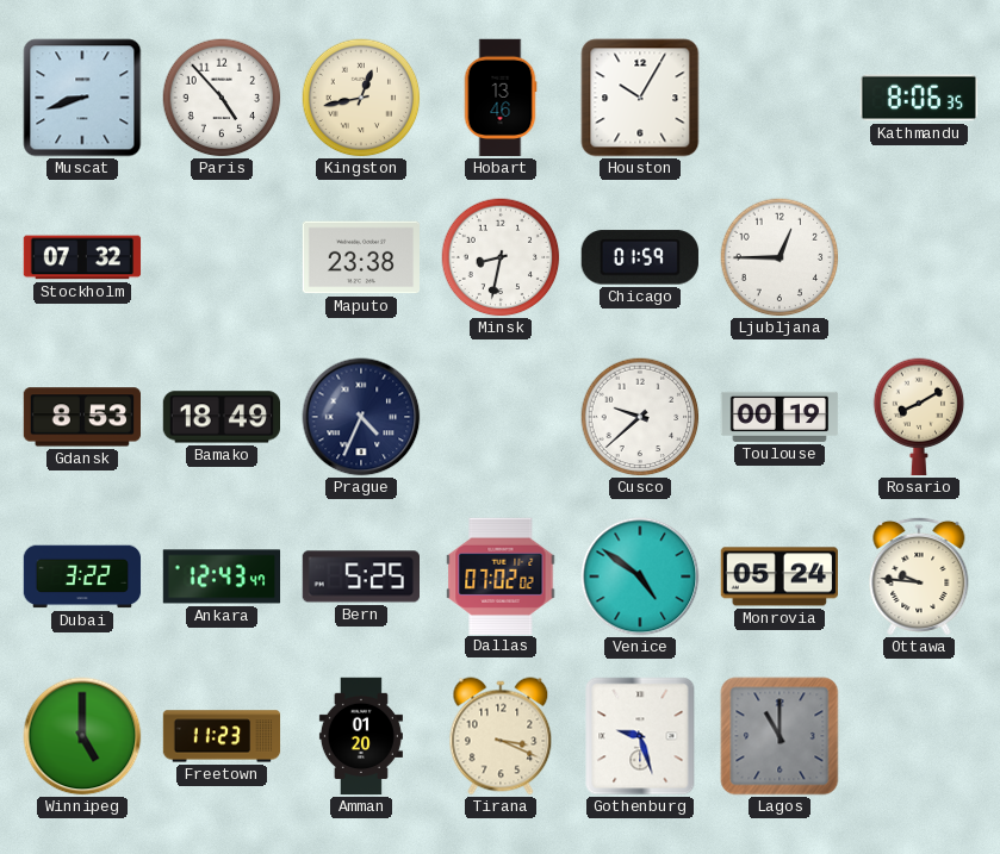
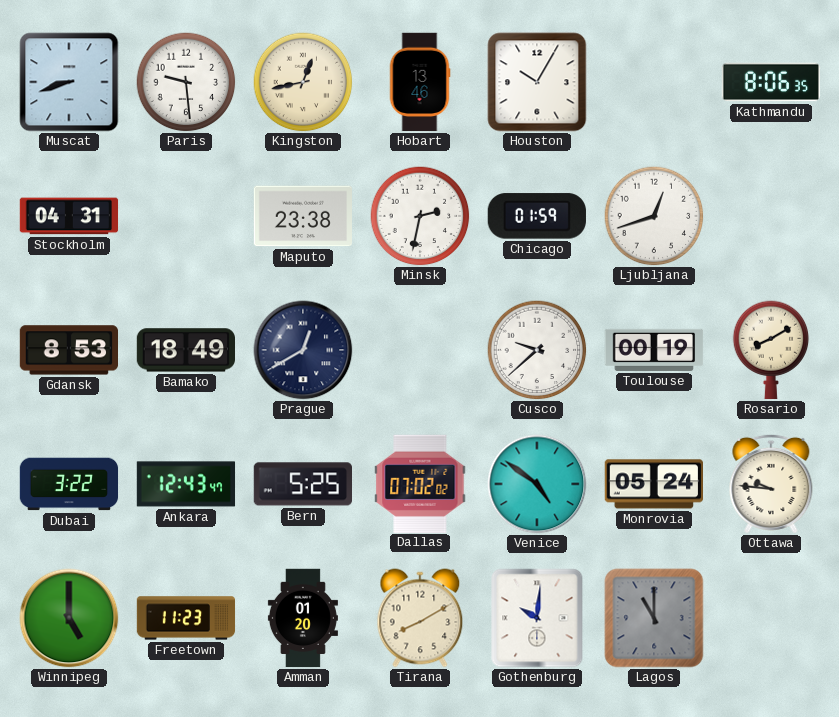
Paris: 4:53 -> 9:29
Stockholm: 07:32 -> 04:31
Minsk: 8:32 -> 2:32
Ljubljana: 12:45 -> 12:42
Prague: 4:34 -> 12:40
Tirana: 3:19 -> 8:10
Gothenburg: 9:27 -> 10:01
